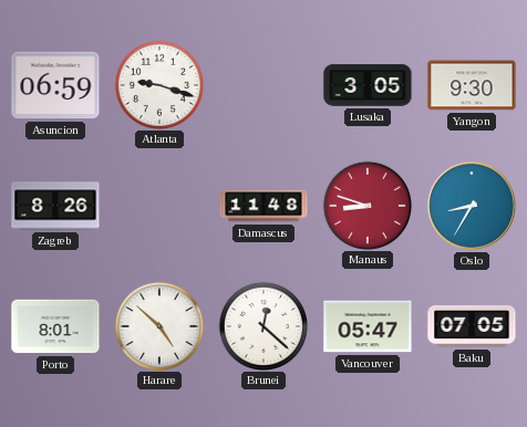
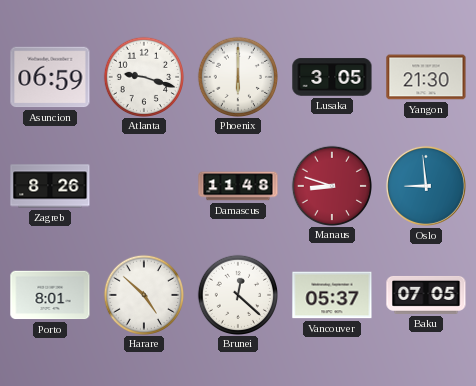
Phoenix: none -> 6:00
Yangon: 9:30 -> 21:30
Oslo: 8:35 -> 8:59
Vancouver: 05:47 -> 05:37
